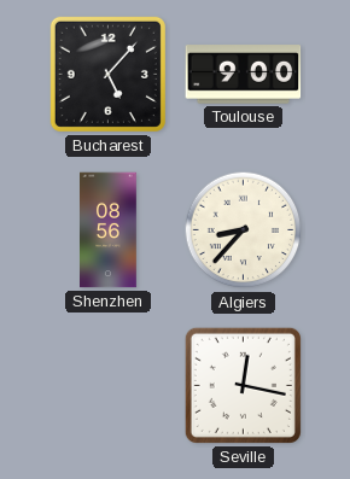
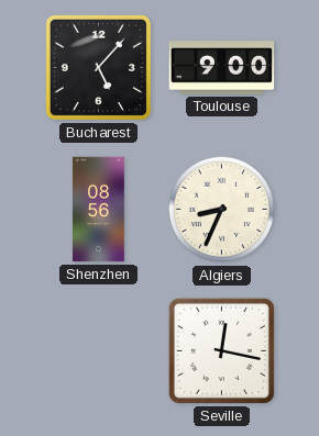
Algiers: 8:37 -> 8:34
